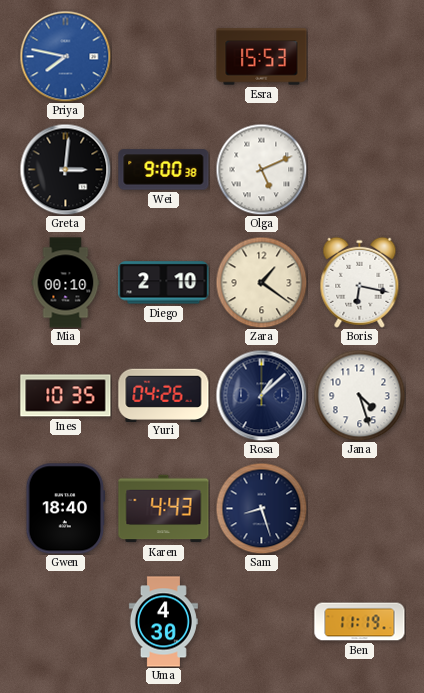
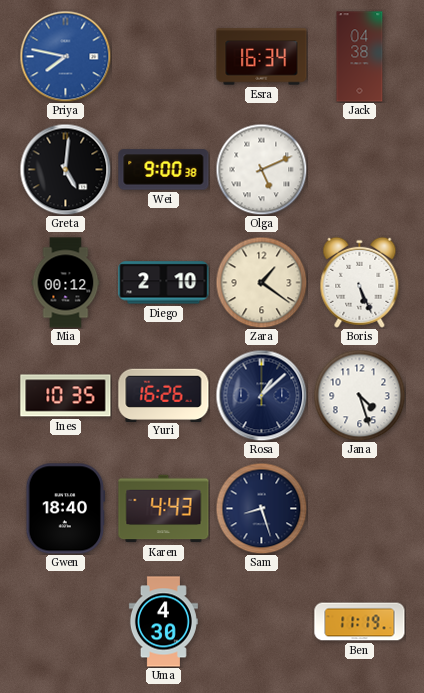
Esra: 15:53 -> 16:34
Jack: none -> 04:38
Greta: 3:01 -> 5:01
Mia: 00:10 -> 00:12
Boris: 6:17 -> 5:26
Yuri: 04:26 -> 16:26
